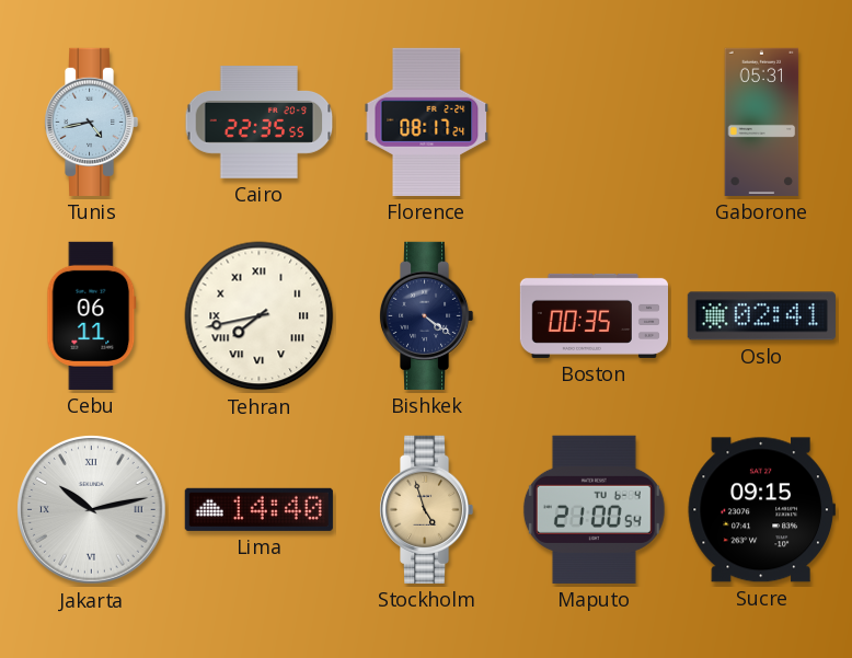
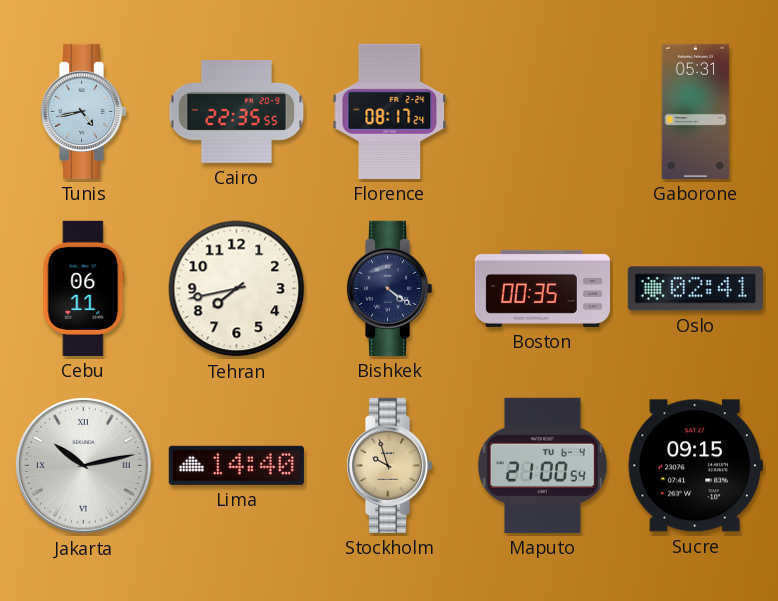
Tehran numerals: Roman -> Arabic
Stockholm: 4:57 -> 9:57
